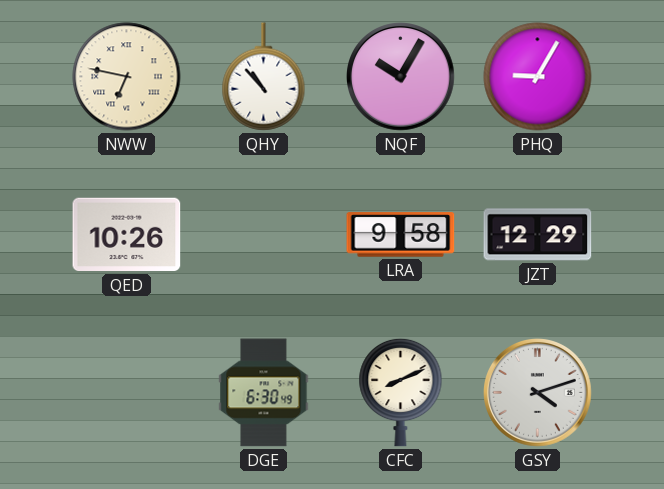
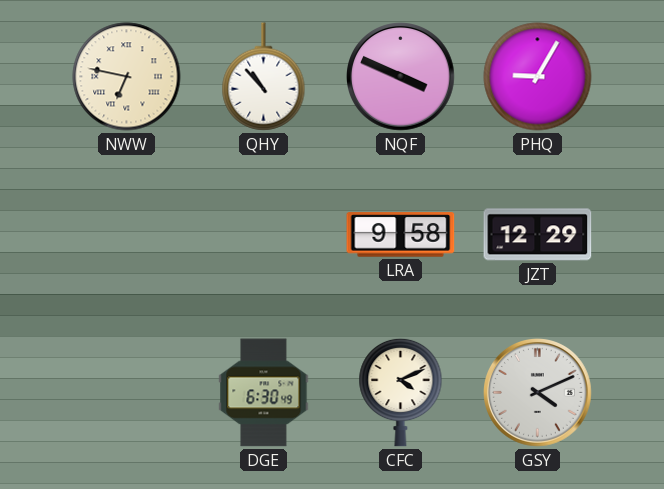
NQF: 10:05 -> 3:49
QED: 10:26 -> none
CFC: 8:11 -> 4:11
GSY: 4:12 -> 4:11
